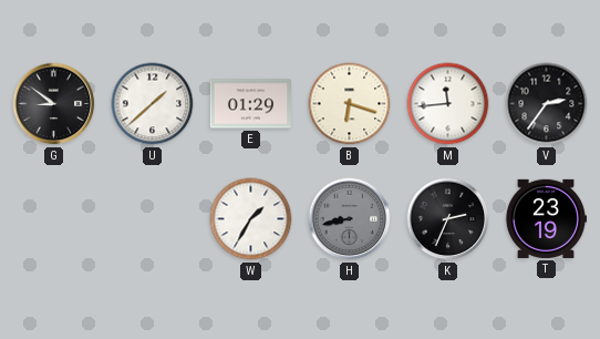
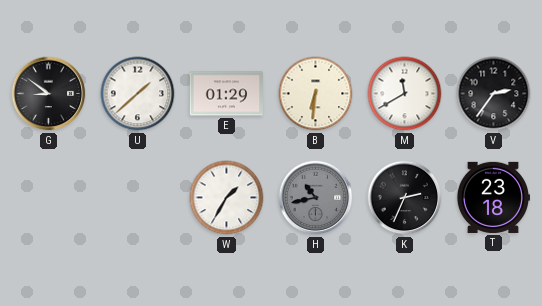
B: 6:18 -> 6:31
M: 11:44 -> 11:40
H: 8:43 -> 10:43
T: 23:19 -> 23:18
